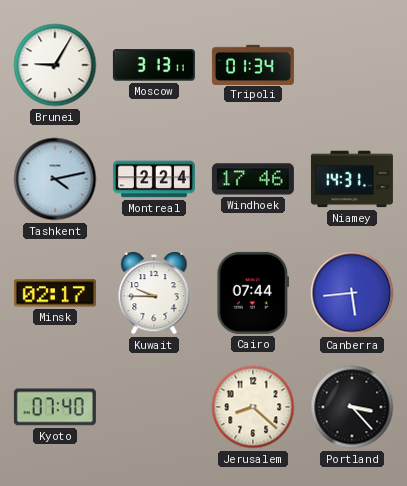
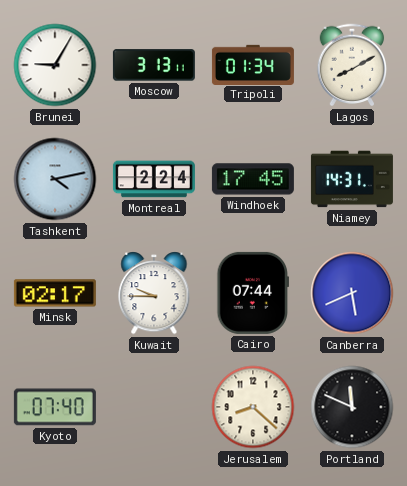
Lagos: none -> 8:10
Windhoek: 17:46 -> 17:45
Canberra: 5:44 -> 5:41
Portland: 3:23 -> 11:49
